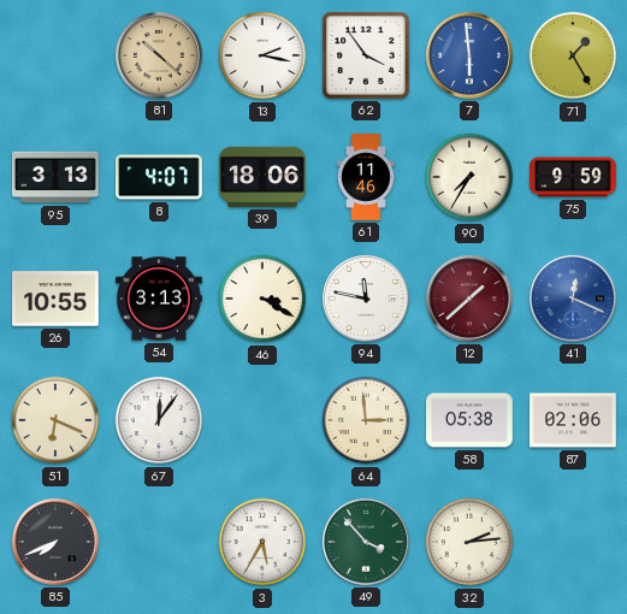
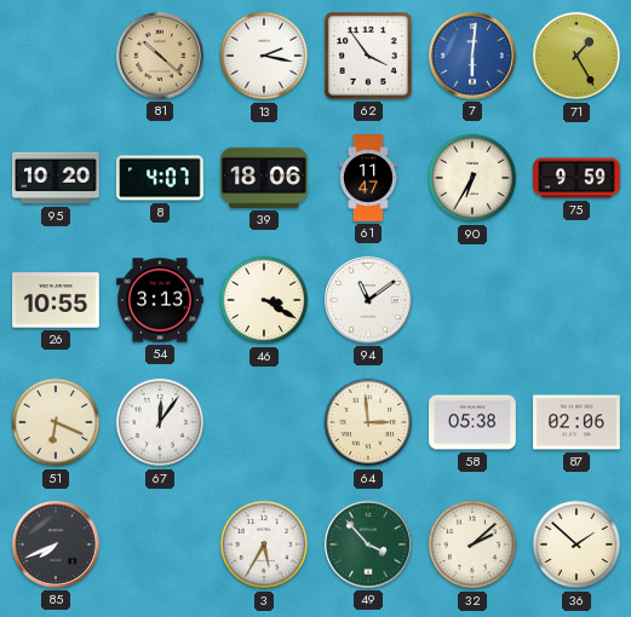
7: 5:59 -> 6:01
95: 3:13 -> 10:20
61: 11:46 -> 11:47
90: 7:35 -> 6:35
94: 11:47 -> 11:09
12: 1:38 -> none
41: 12:19 -> none
32: 2:14 -> 2:08
36: none -> 1:52
